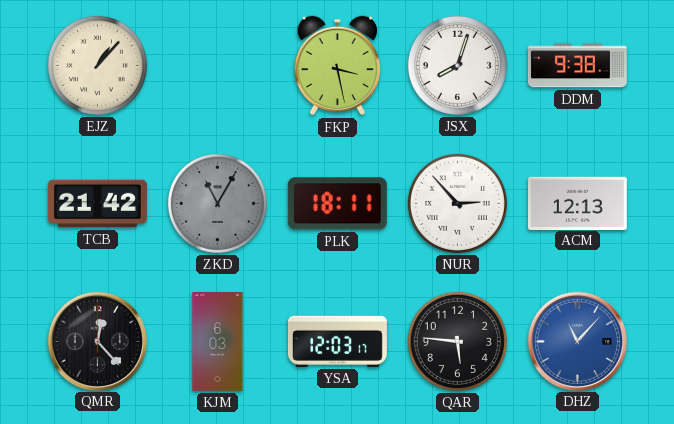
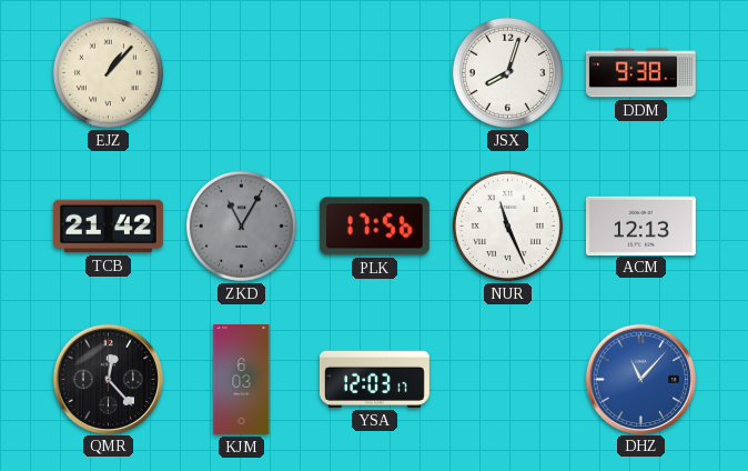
FKP: 3:28 -> none
PLK: 18:11 -> 17:56
NUR: 2:53 -> 11:26
QAR: 5:46 -> none
